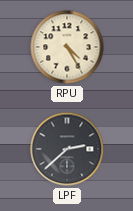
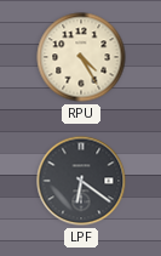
LPF: 2:38 -> 6:21
